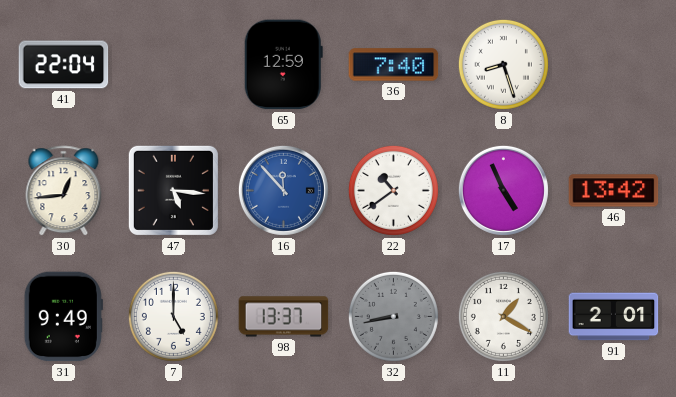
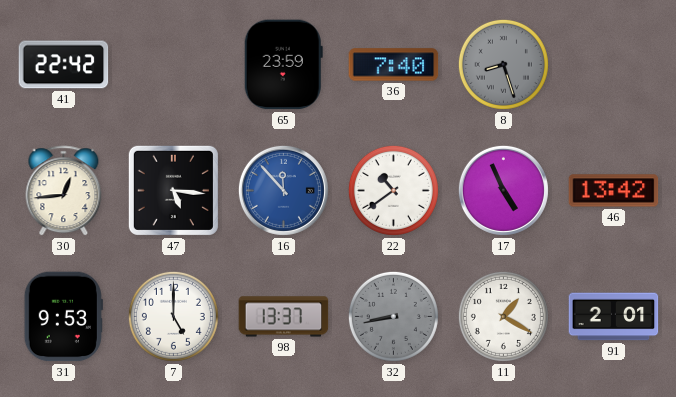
41: 22:04 -> 22:42
65: 12:59 -> 23:59
8 dial: white -> grey
31: 9:49 -> 9:53
